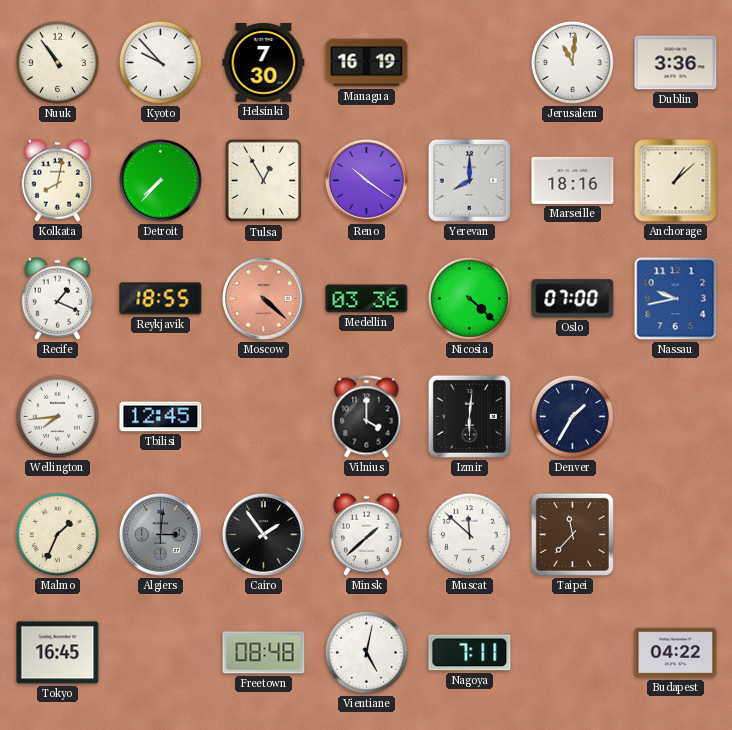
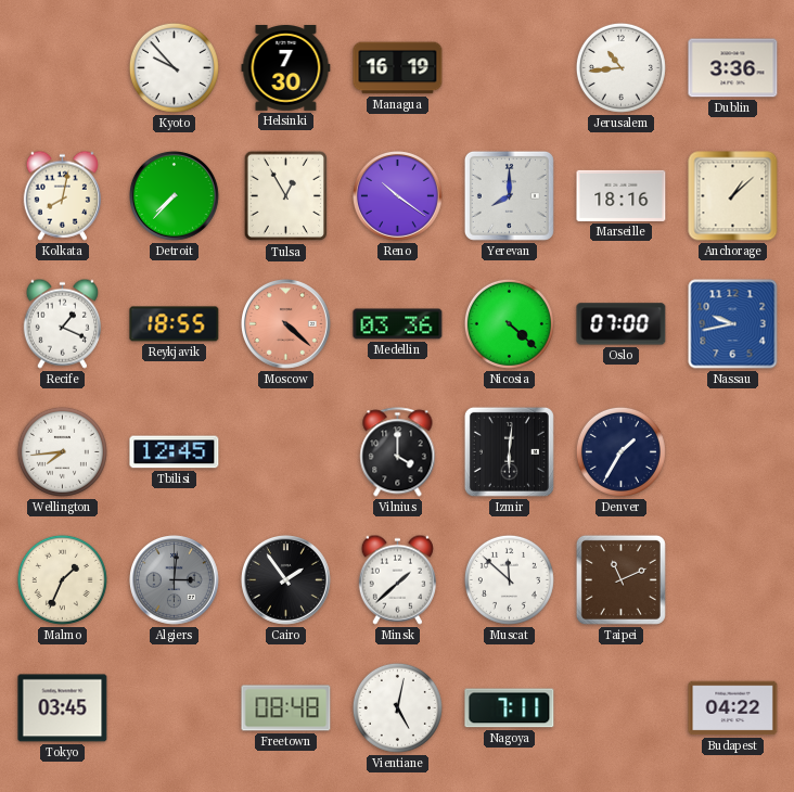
Nuuk: 10:54 -> none
Jerusalem: 11:01 -> 10:44
Taipei: 11:37 -> 11:11
Tokyo: 16:45 -> 03:45
